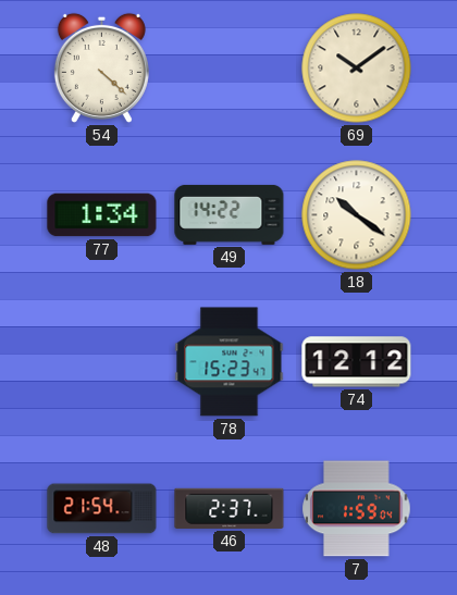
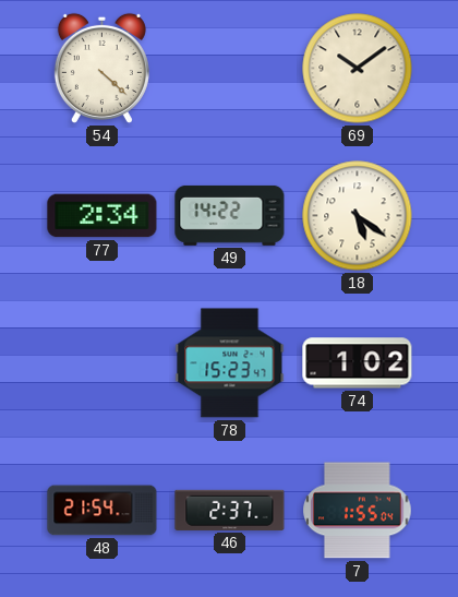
77: 1:34 -> 2:34
18: 10:21 -> 5:21
74: 12:12 -> 1:02
7: 1:59 -> 1:55
